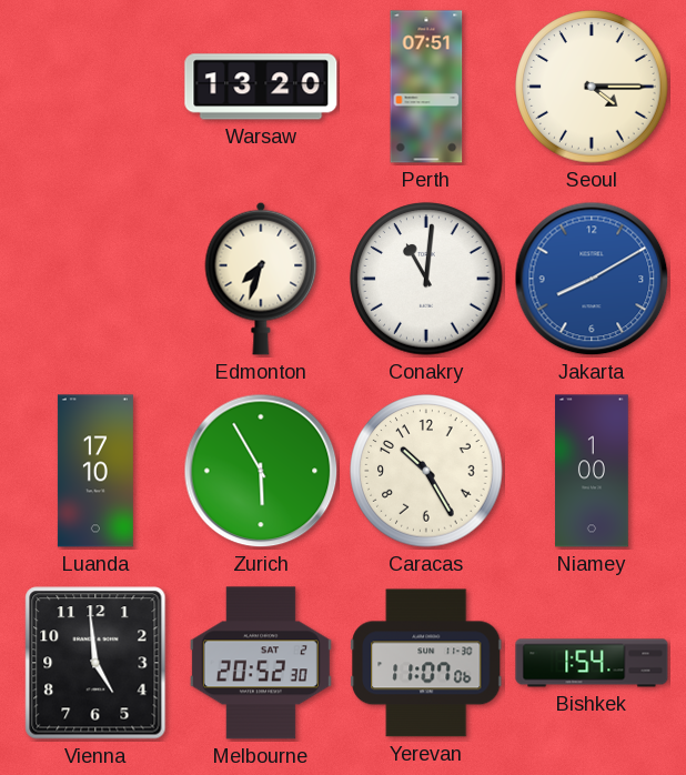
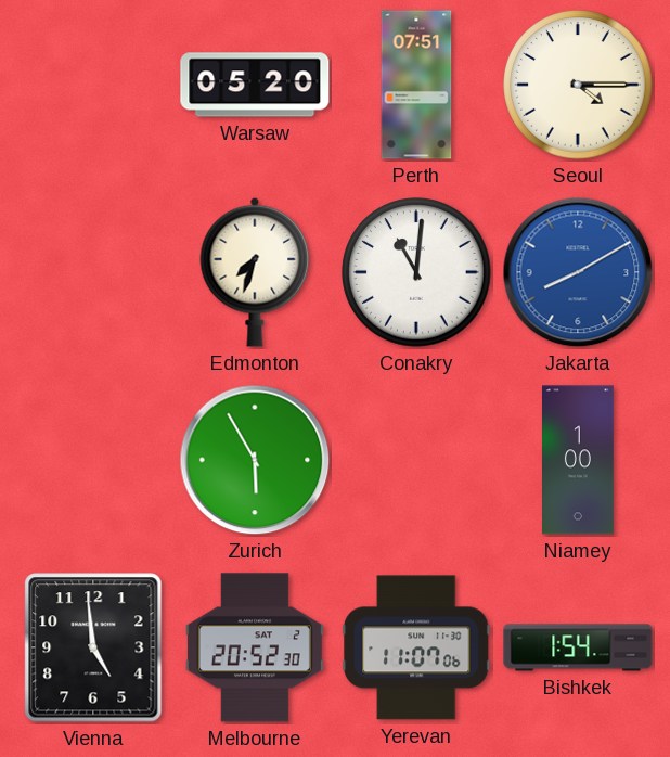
Warsaw: 13:20 -> 05:20
Luanda: 17:10 -> none
Caracas: 10:25 -> none
